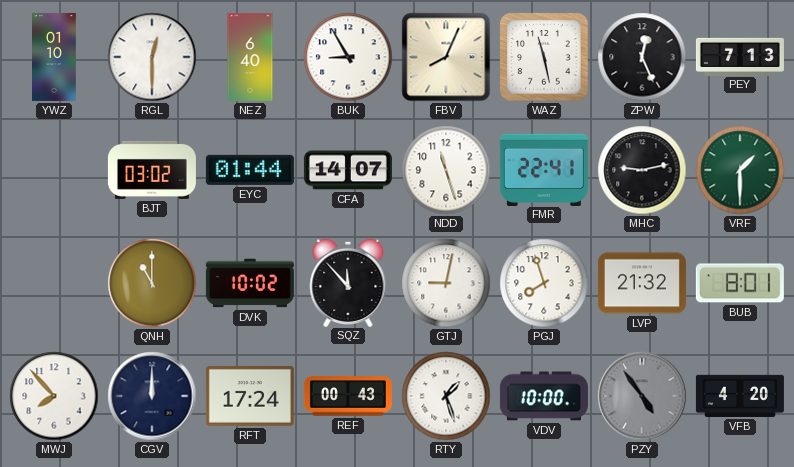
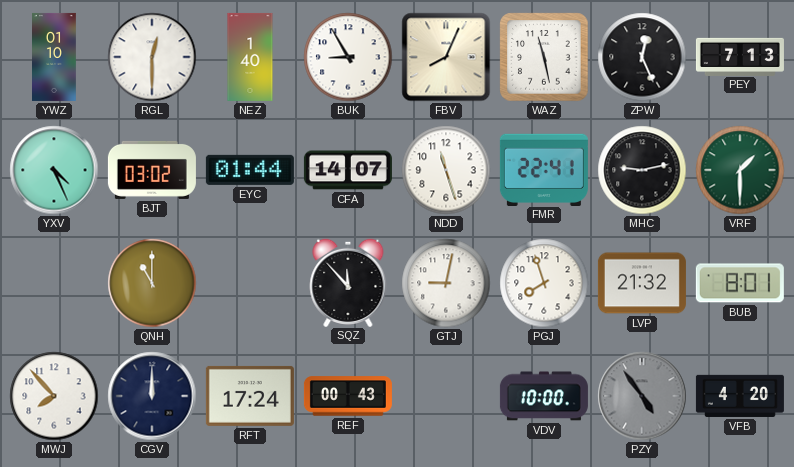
NEZ: 6:40 -> 1:40
YXV: none -> 4:26
DVK: 10:02 -> none
RTY: 1:27 -> none
